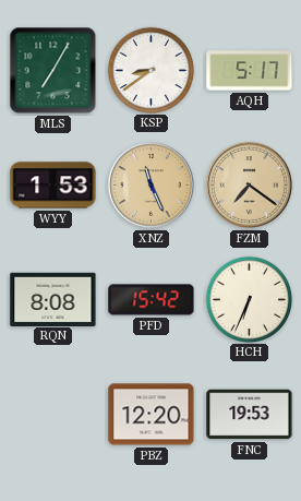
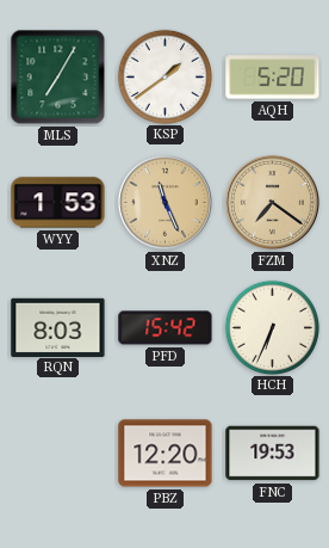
KSP: 8:39 -> 1:39
AQH: 5:17 -> 5:20
RQN: 8:08 -> 8:03
